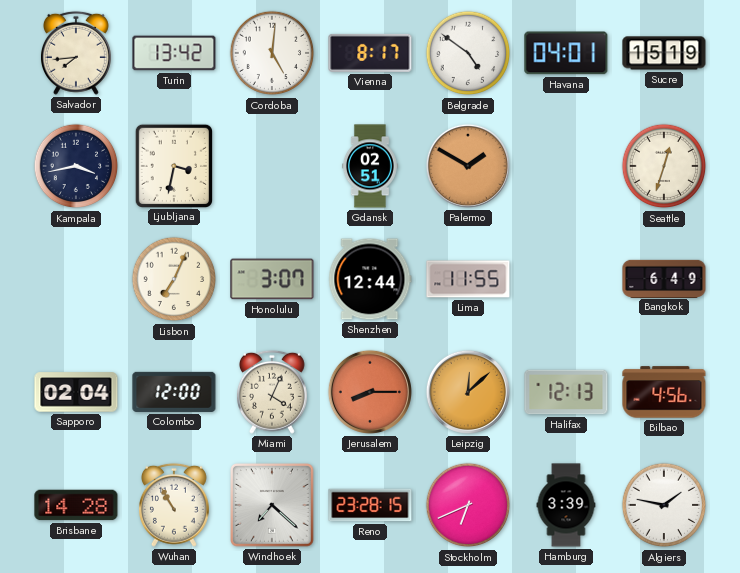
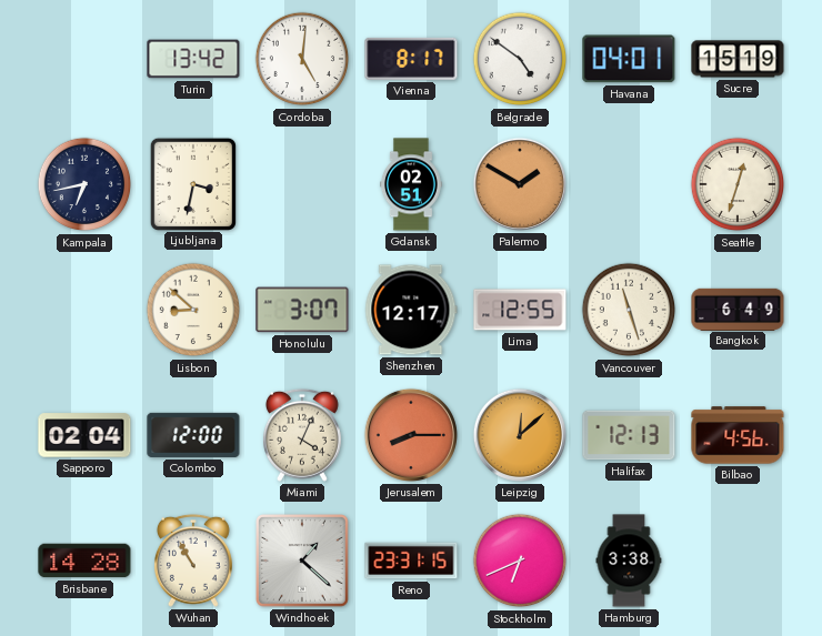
Salvador: 7:44 -> none
Kampala: 3:43 -> 6:43
Lisbon: 7:04 -> 8:52
Shenzhen: 12:44 -> 12:17
Lima: 11:55 -> 12:55
Vancouver: none -> 11:27
Windhoek: 7:22 -> 1:22
Reno: 23:28 -> 23:31
Hamburg: 3:39 -> 3:38
Algiers: 1:47 -> none
